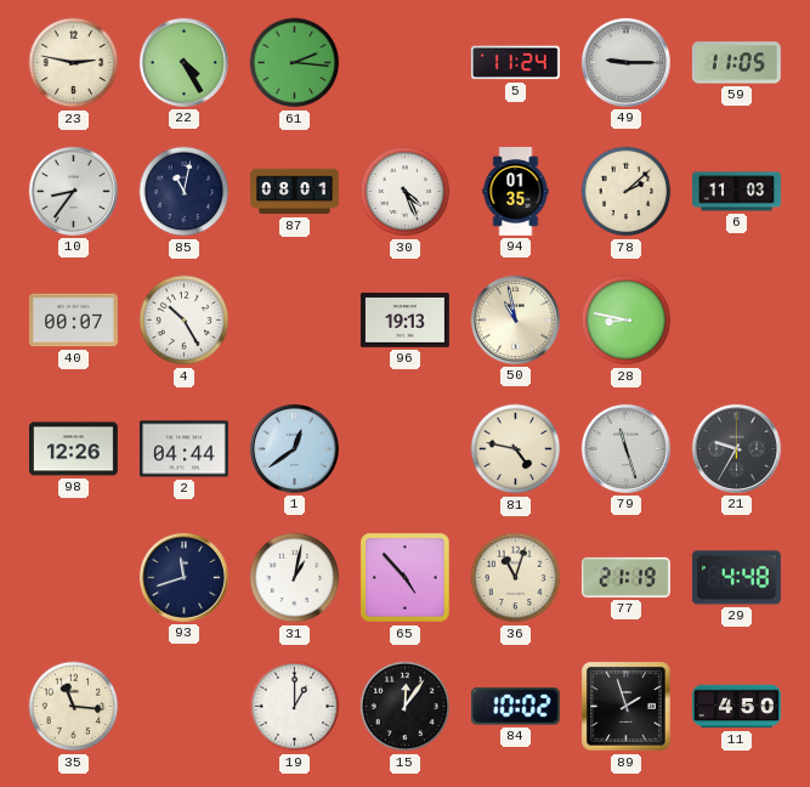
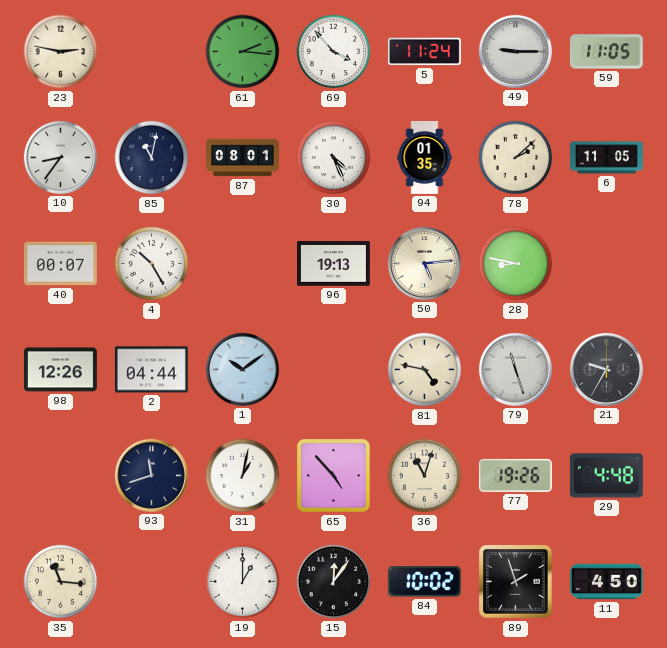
22: 4:25 -> none
69: none -> 3:53
6: 11:03 -> 11:05
50: 10:58 -> 5:14
1: 12:39 -> 10:09
77: 21:19 -> 19:26
